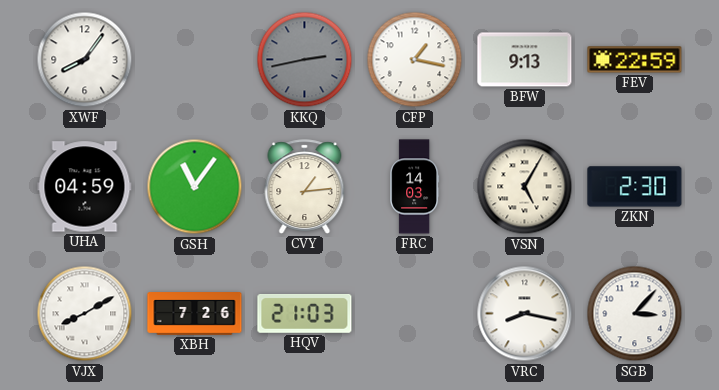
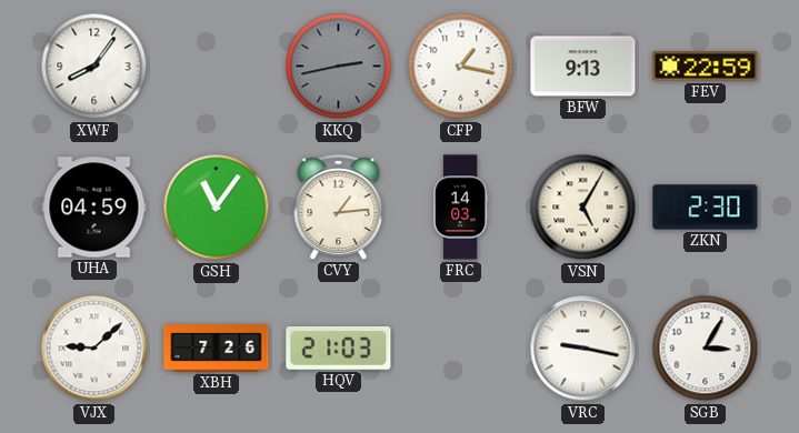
VJX: 8:10 -> 9:08
VRC: 8:17 -> 9:17
SGB: 3:07 -> 3:05
